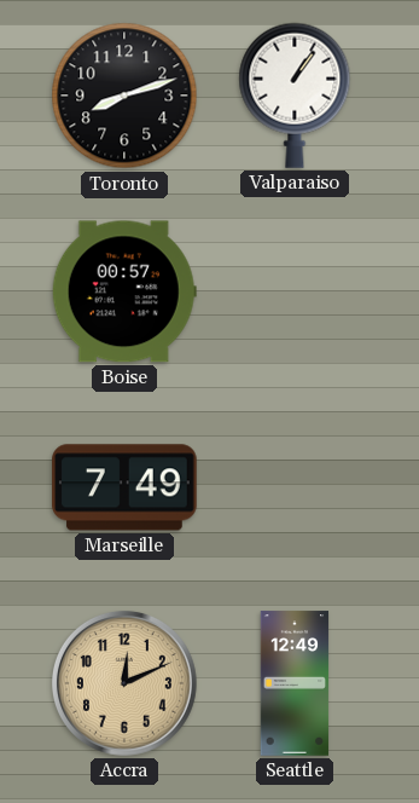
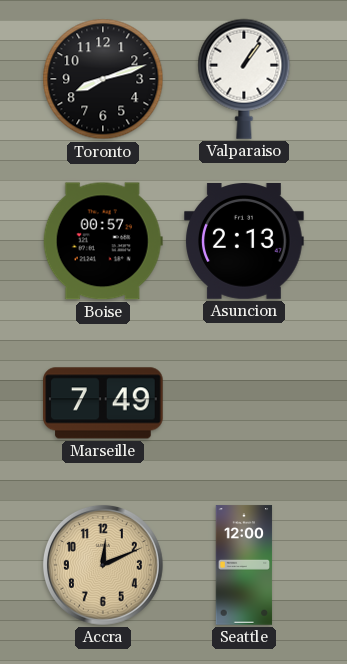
Asuncion: none -> 2:13
Seattle: 12:49 -> 12:00
